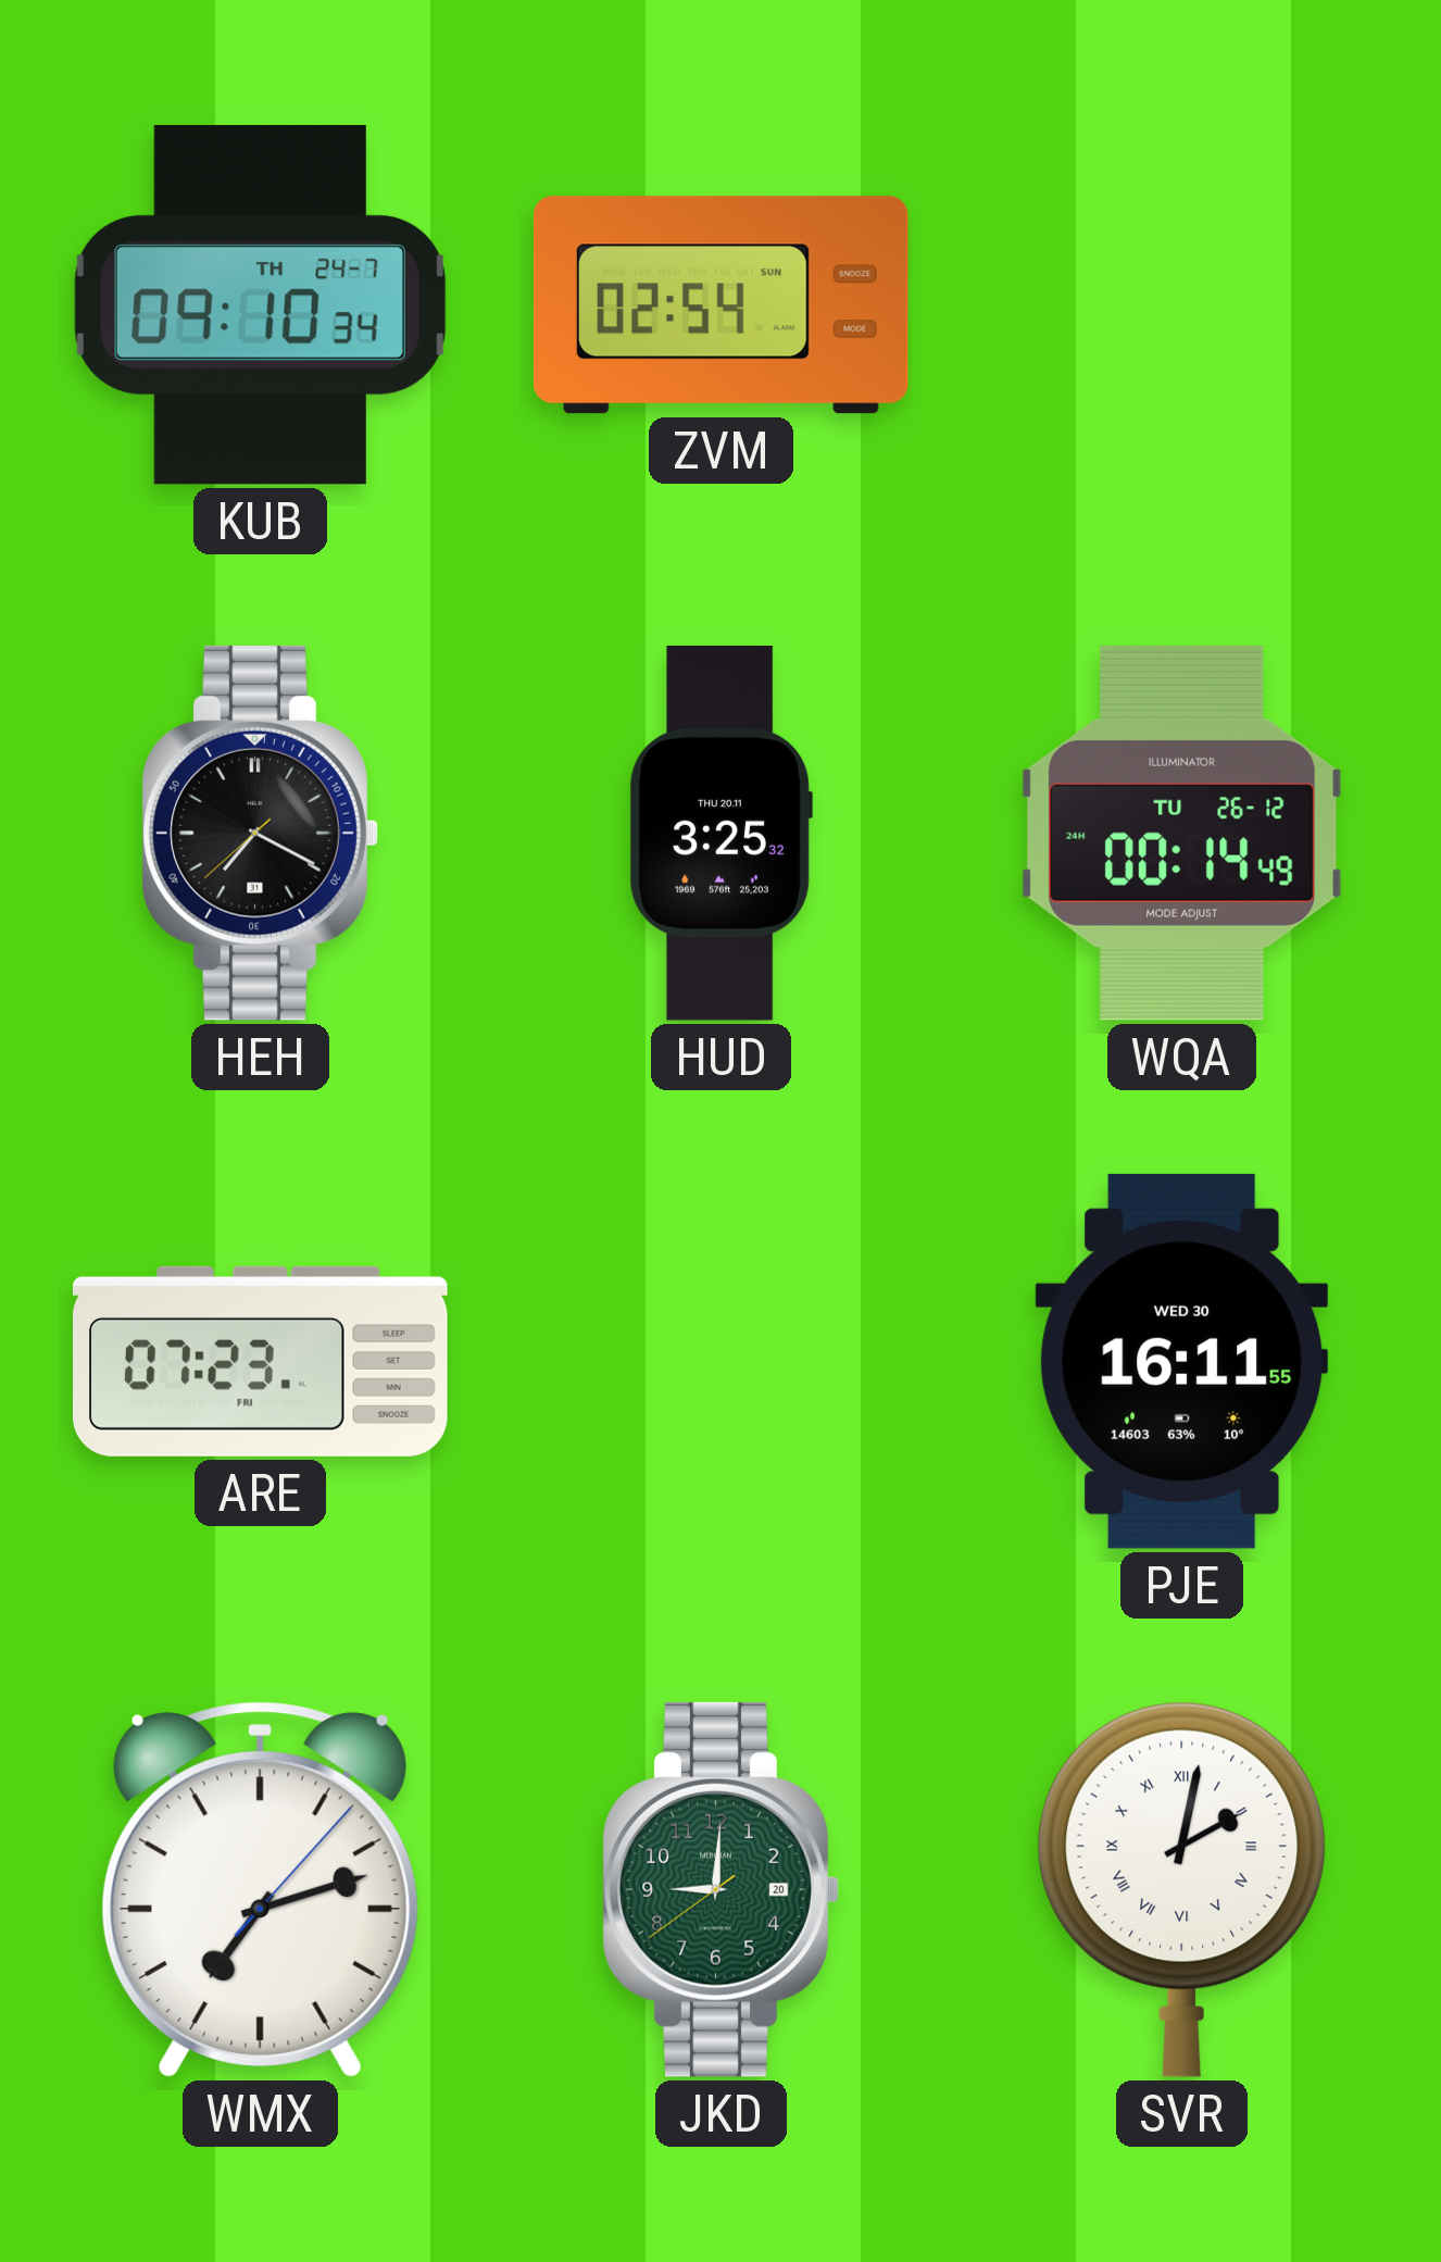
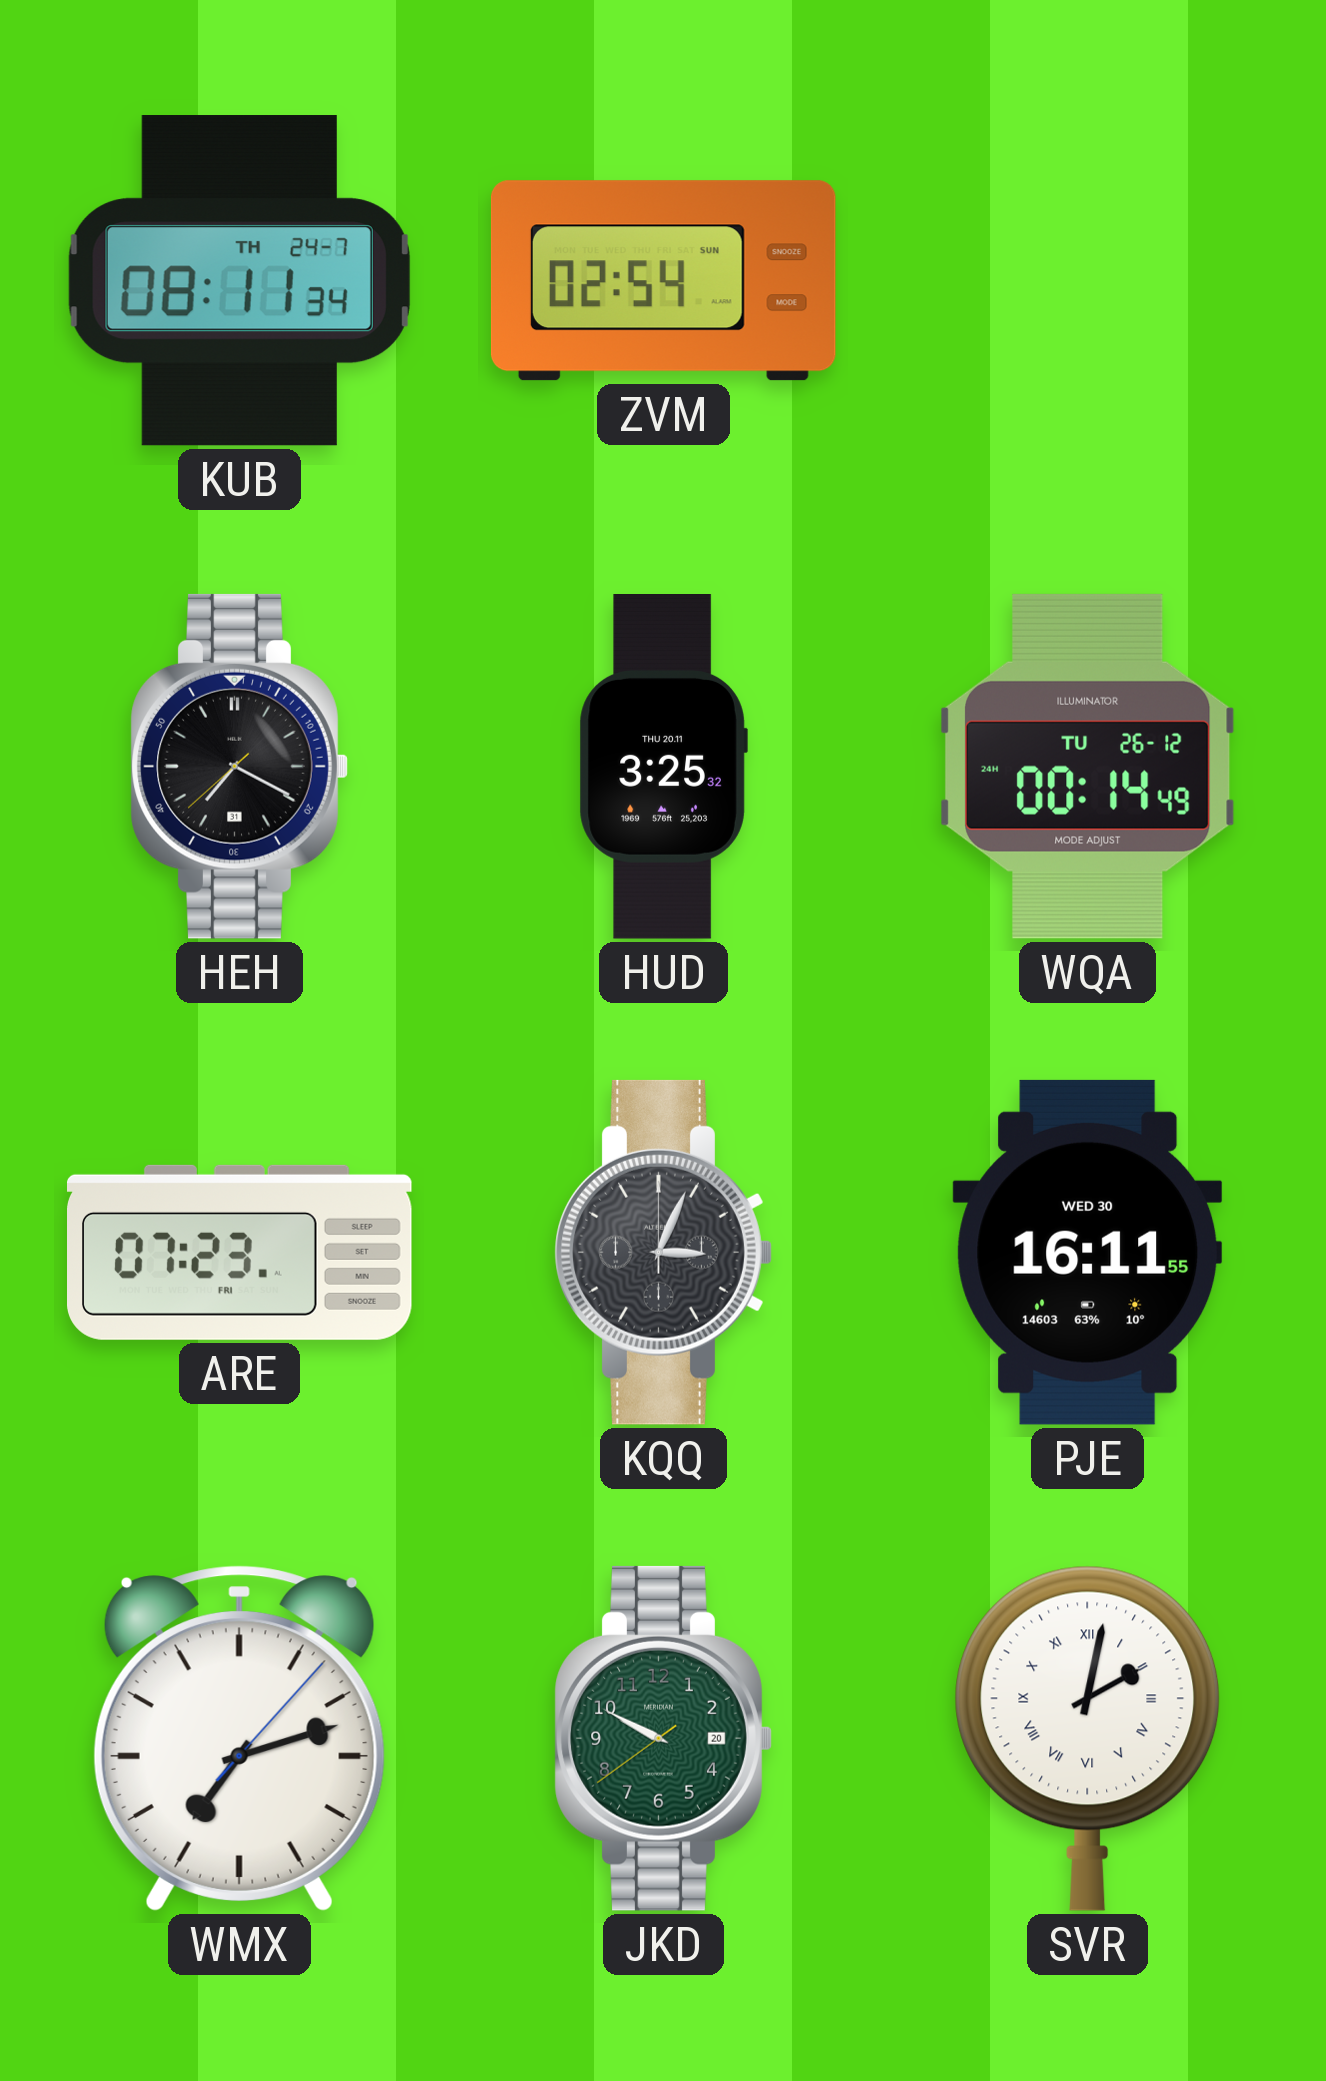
KUB: 09:10 -> 08:11
KQQ: none -> 3:04
JKD: 9:00 -> 9:49
